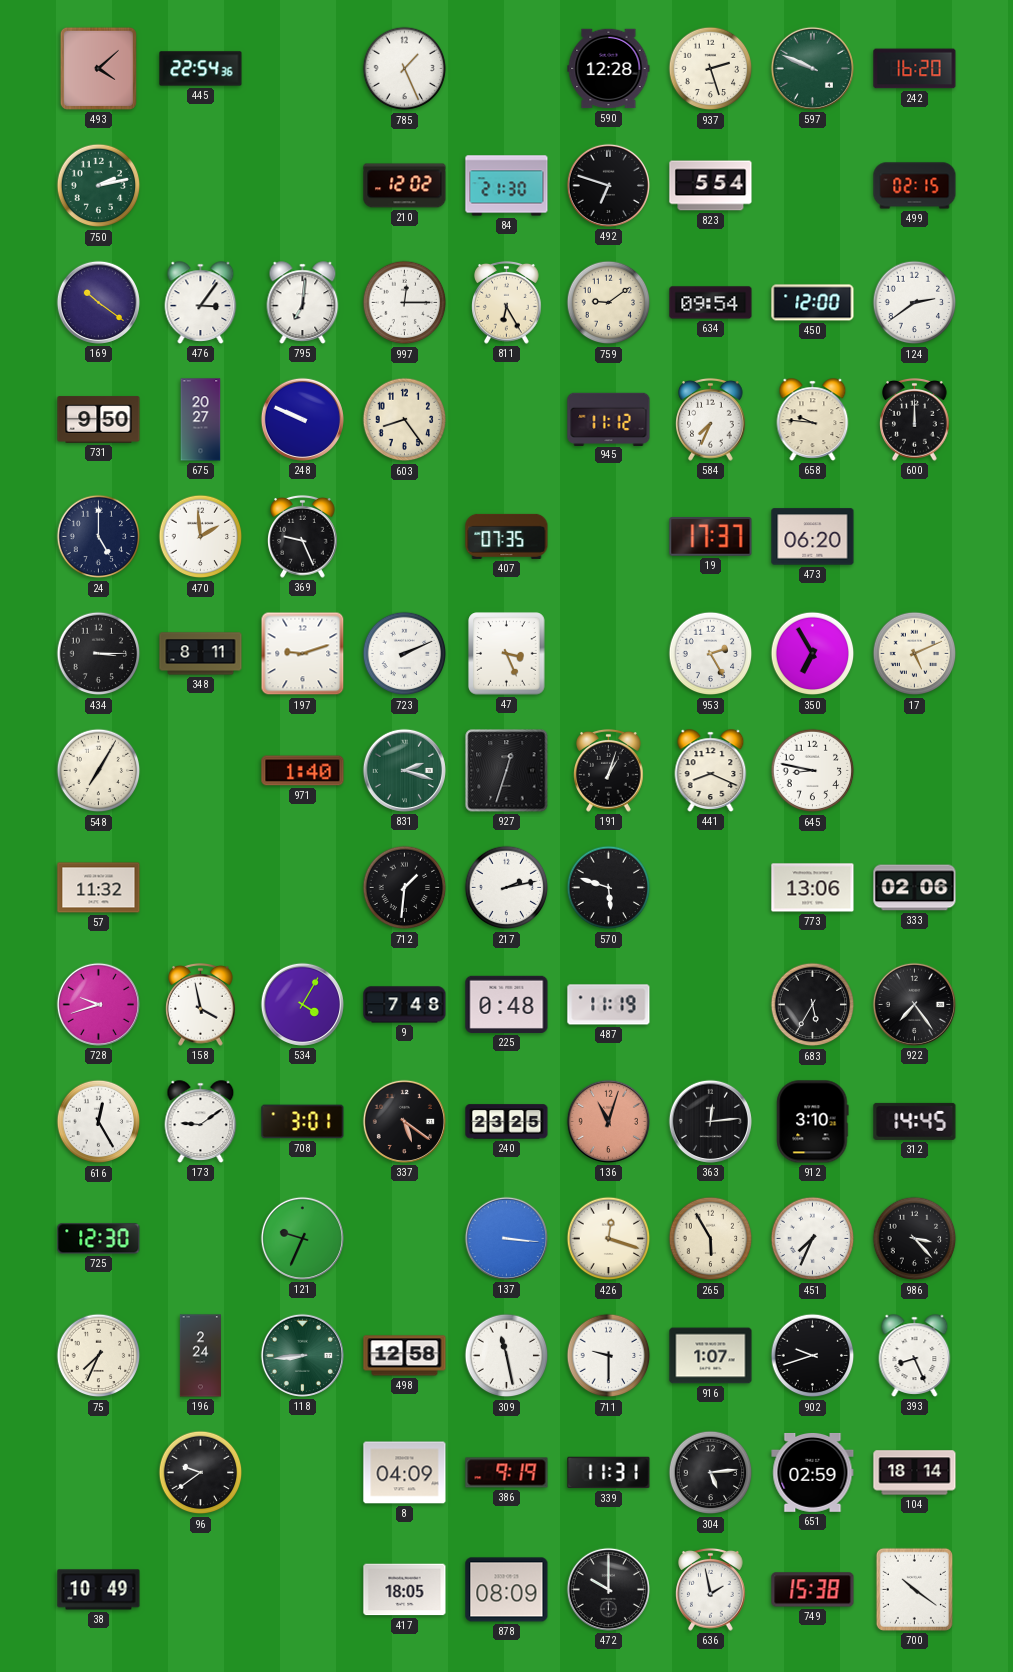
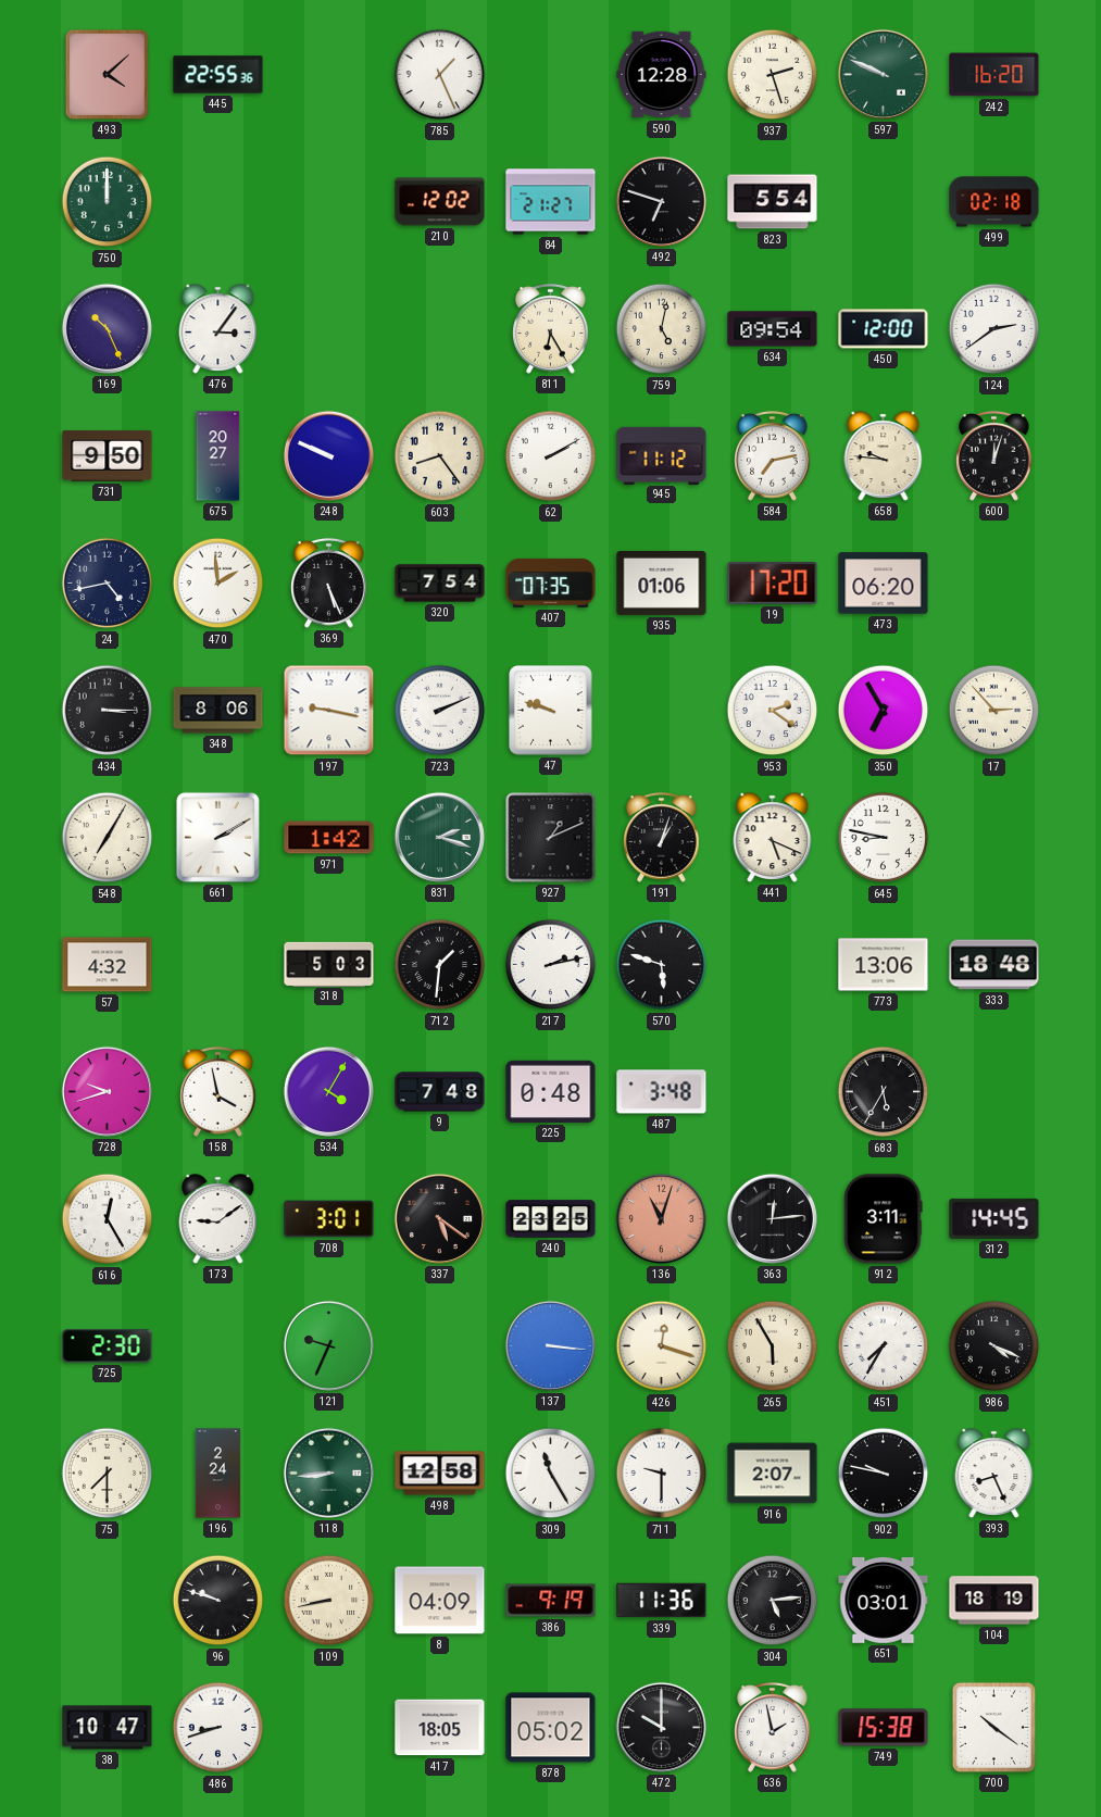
445: 22:54 -> 22:55
750: 2:13 -> 12:00
84: 21:30 -> 21:27
499: 02:15 -> 02:18
169: 10:21 -> 10:26
795: 7:01 -> none
997: 12:15 -> none
759: 9:09 -> 5:02
62: none -> 2:10
584: 7:34 -> 7:13
600: 12:00 -> 12:03
24: 5:00 -> 4:43
369: 9:26 -> 5:26
320: none -> 7:54
935: none -> 01:06
19: 17:37 -> 17:20
348: 8:11 -> 8:06
197: 9:12 -> 9:17
47: 3:26 -> 9:48
953: 2:25 -> 2:21
17: 5:11 -> 2:53
661: none -> 2:10
971: 1:40 -> 1:42
927: 12:33 -> 1:11
441: 8:19 -> 5:19
57: 11:32 -> 4:32
318: none -> 5:03
333: 02:06 -> 18:48
487: 11:19 -> 3:48
922: 7:24 -> none
912: 3:10 -> 3:11
725: 12:30 -> 2:30
451: 7:34 -> 7:35
986: 3:23 -> 4:19
75: 7:34 -> 7:30
309: 11:28 -> 11:25
916: 1:07 -> 2:07
902: 9:42 -> 9:47
96: 9:39 -> 9:48
109: none -> 8:43
339: 11:31 -> 11:36
651: 02:59 -> 03:01
104: 18:14 -> 18:19
38: 10:49 -> 10:47
486: none -> 8:42
878: 08:09 -> 05:02
